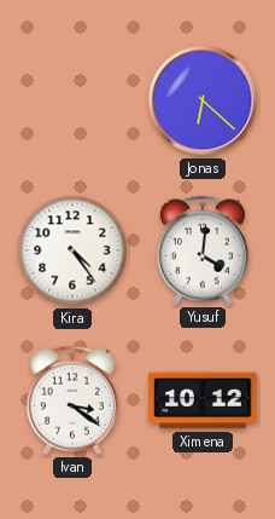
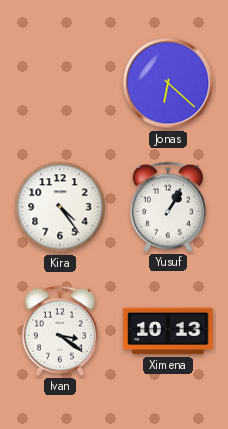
Yusuf: 4:01 -> 1:05
Ximena: 10:12 -> 10:13
